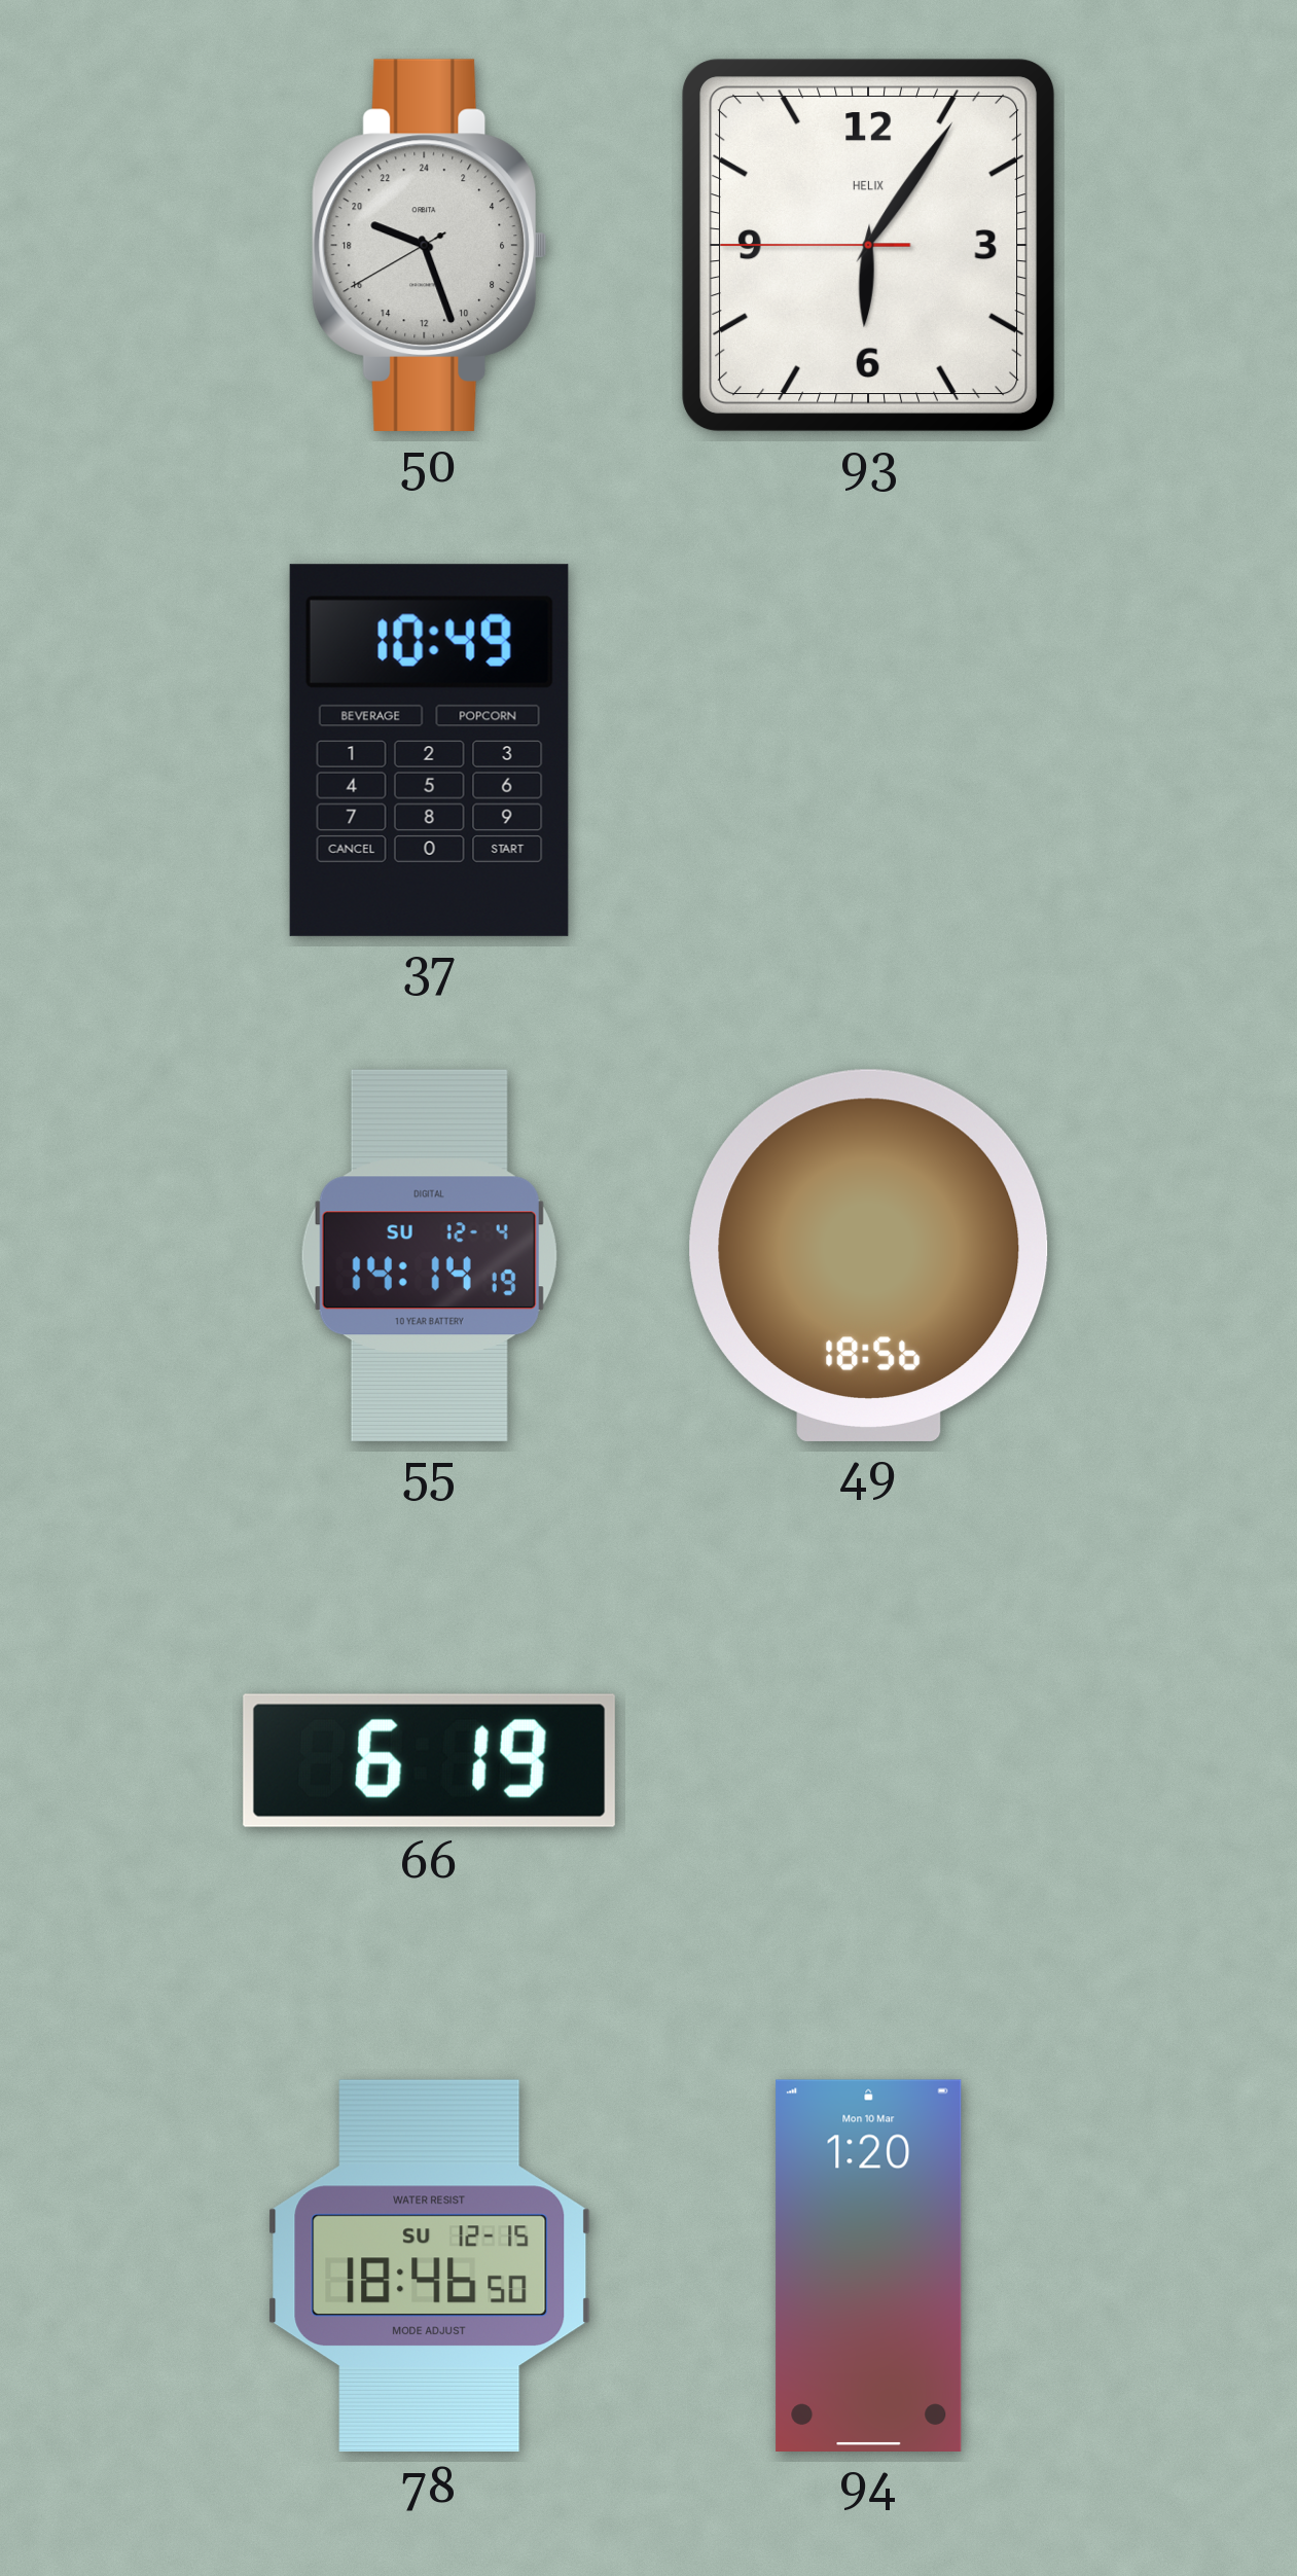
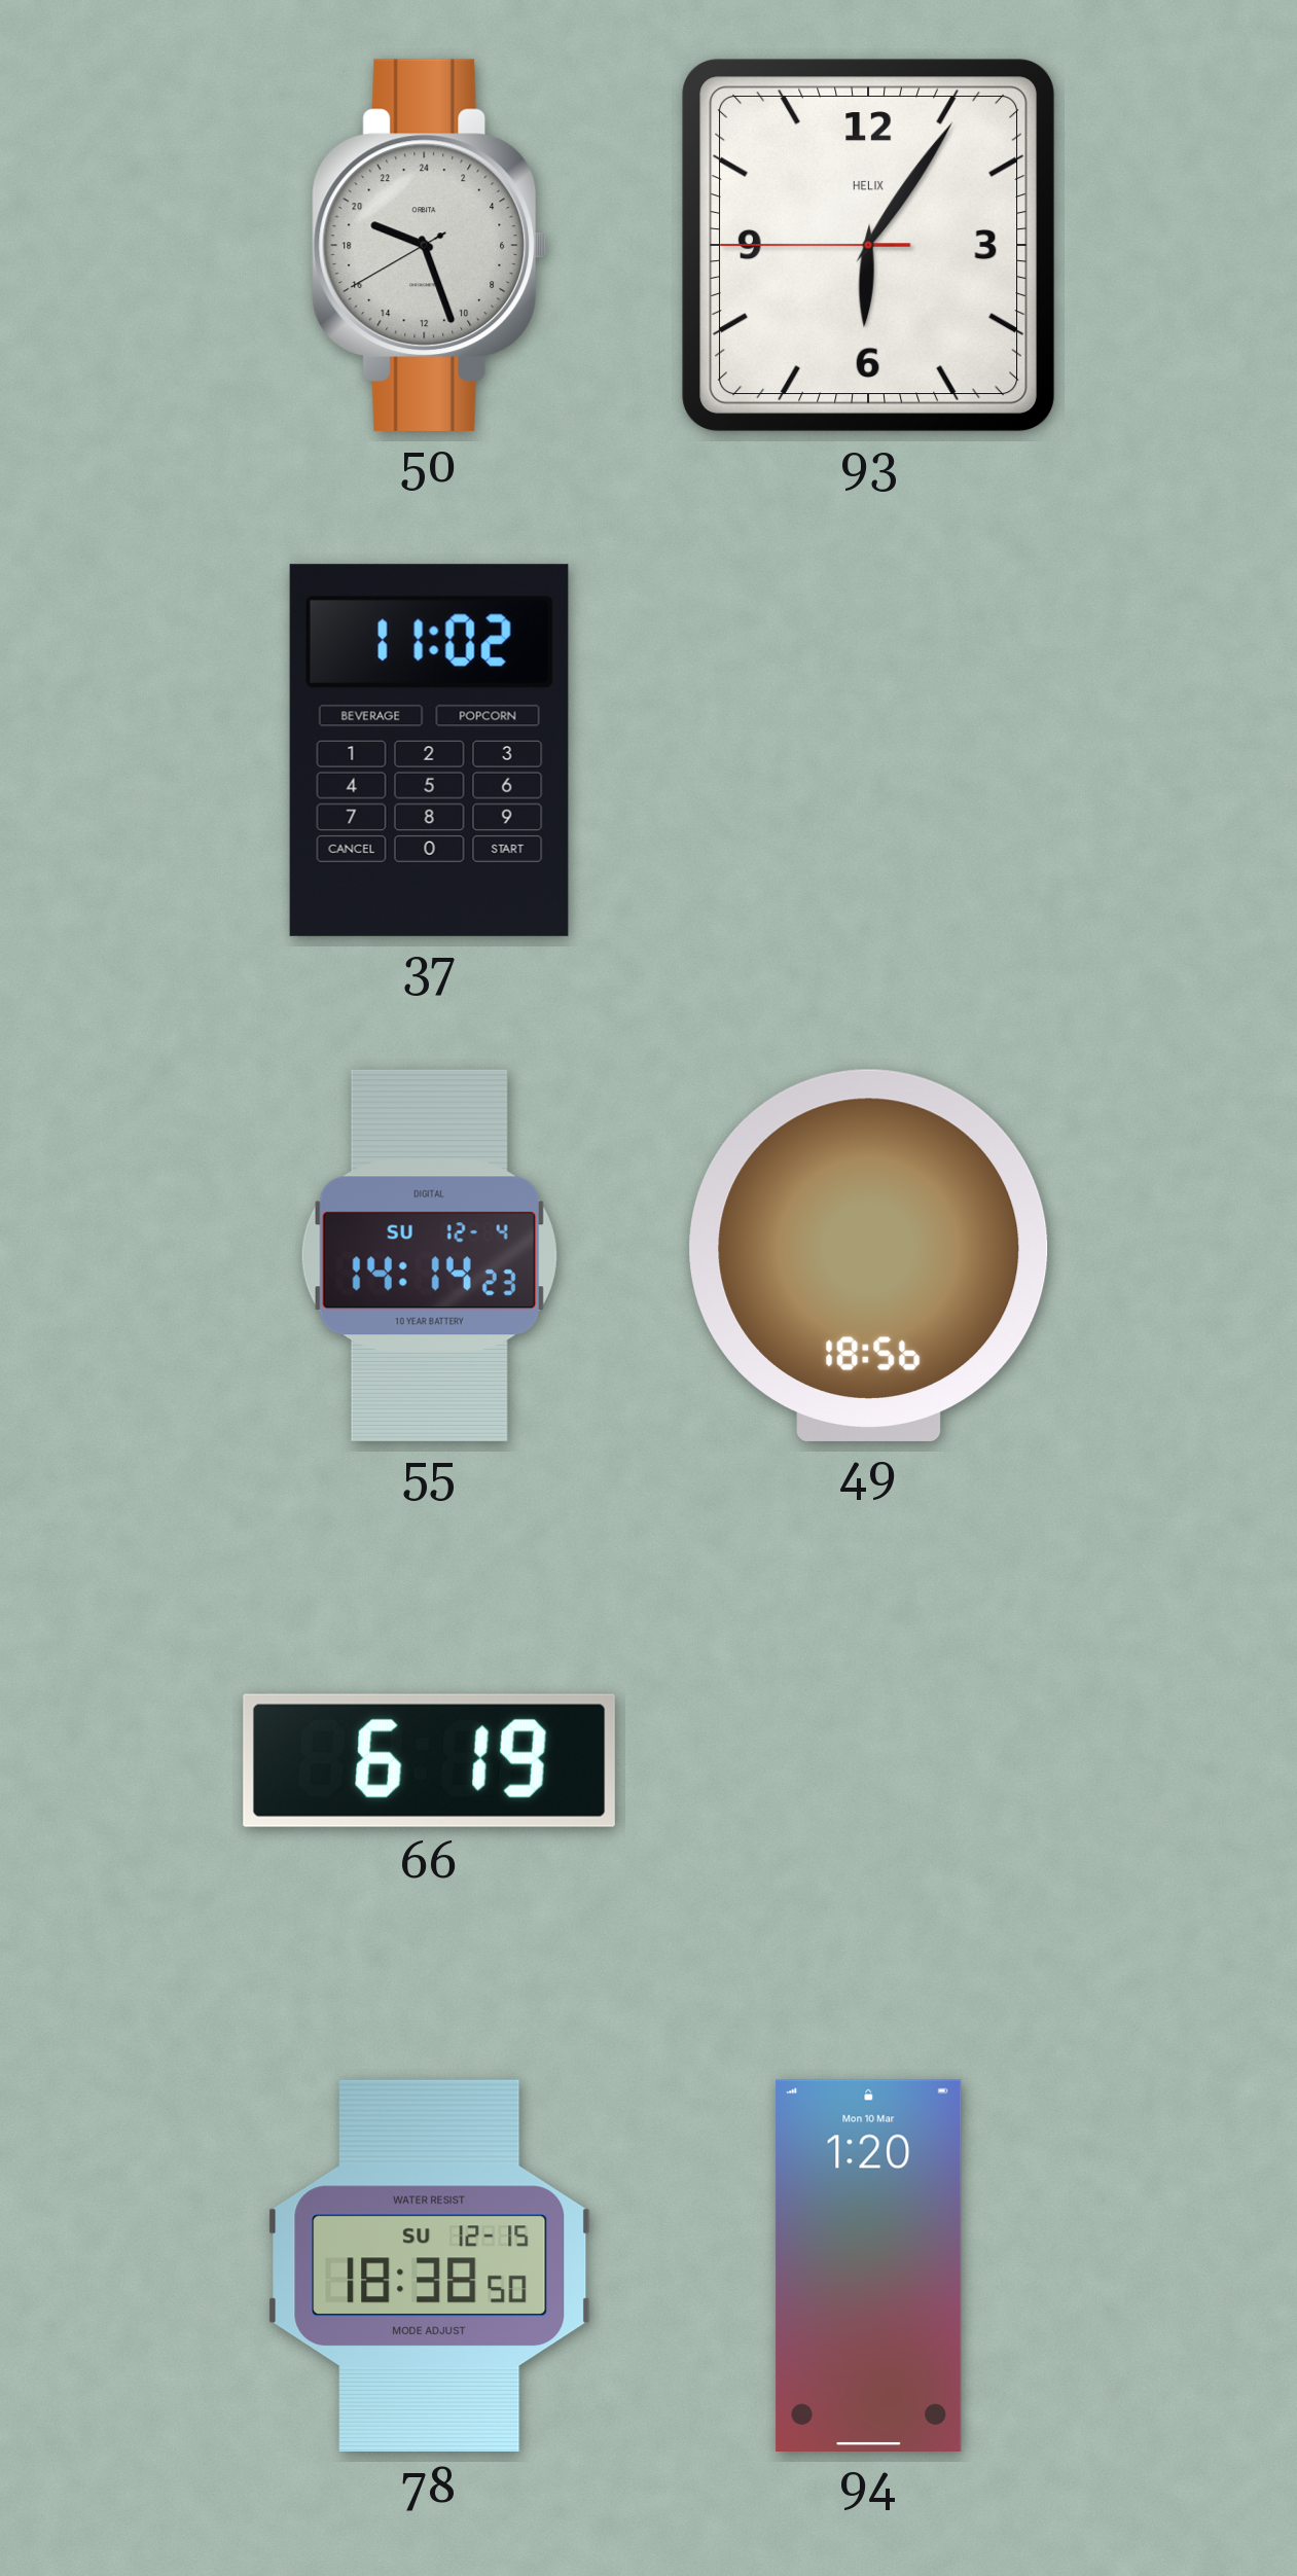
37: 10:49 -> 11:02
55: 14:14:19 -> 14:14:23
78: 18:46 -> 18:38
